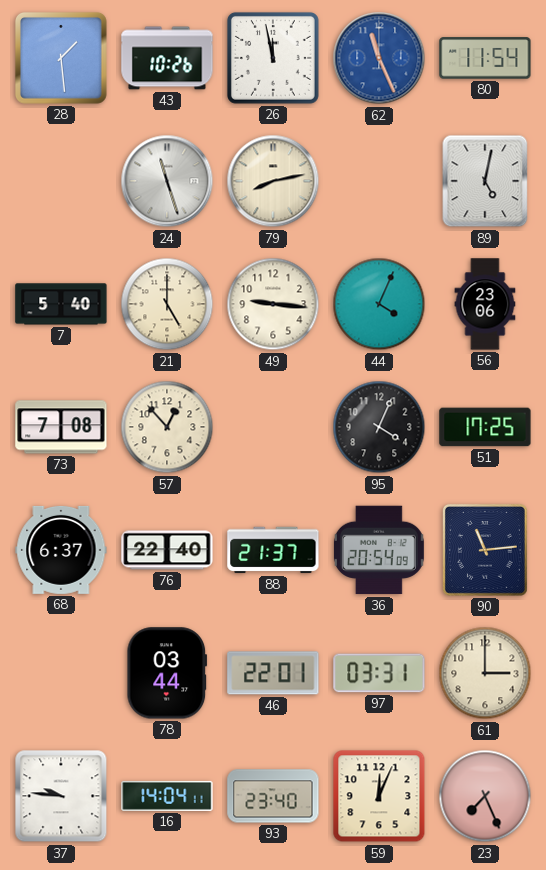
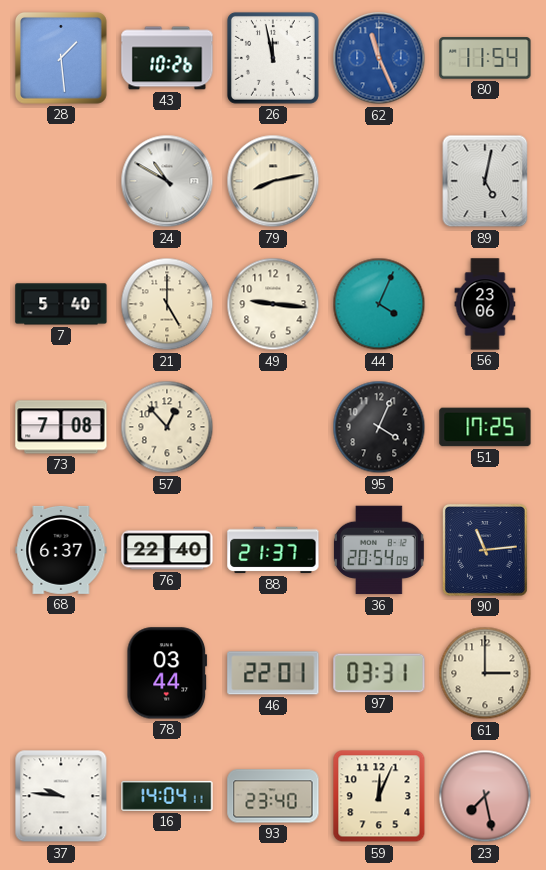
24: 11:27 -> 10:50
23: 7:26 -> 7:28
